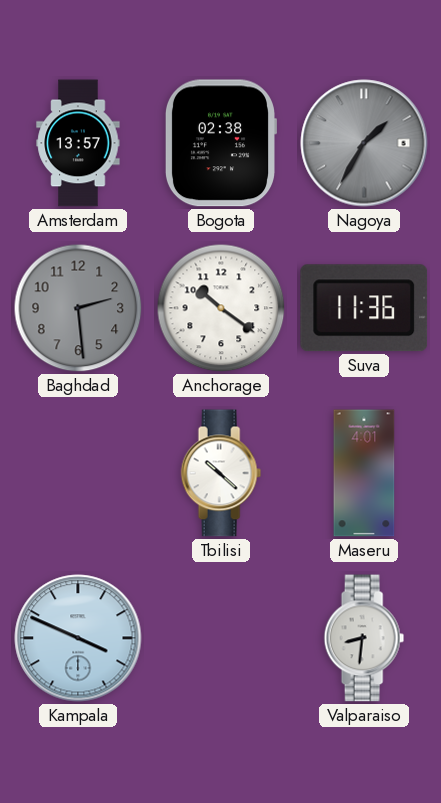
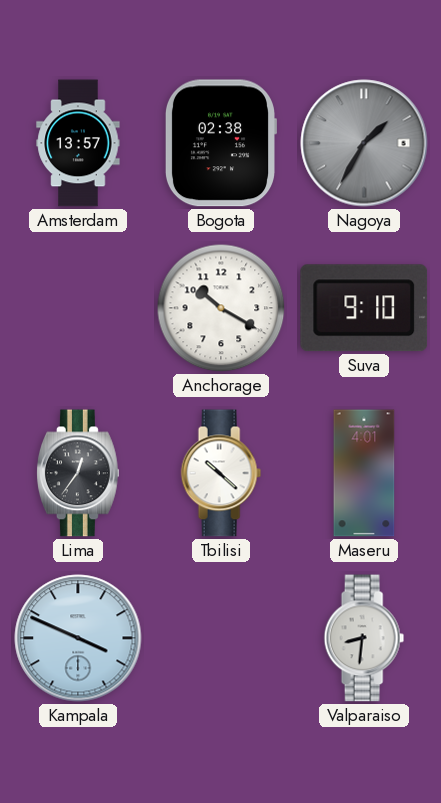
Baghdad: 2:29 -> none
Anchorage: 10:21 -> 10:20
Suva: 11:36 -> 9:10
Lima: none -> 12:36
